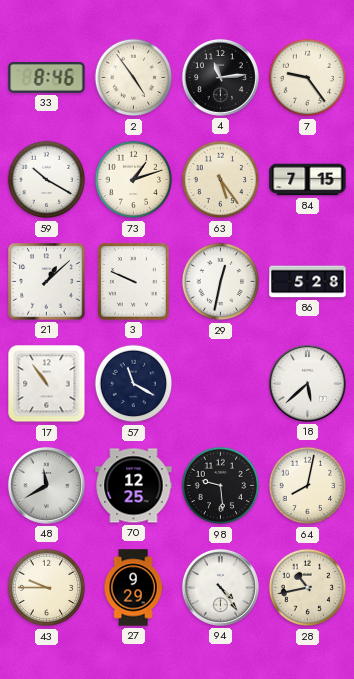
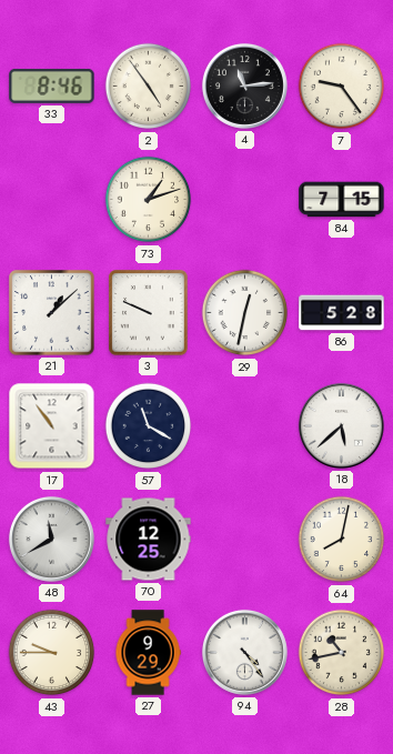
59: 10:20 -> none
63: 5:24 -> none
98: 9:29 -> none
